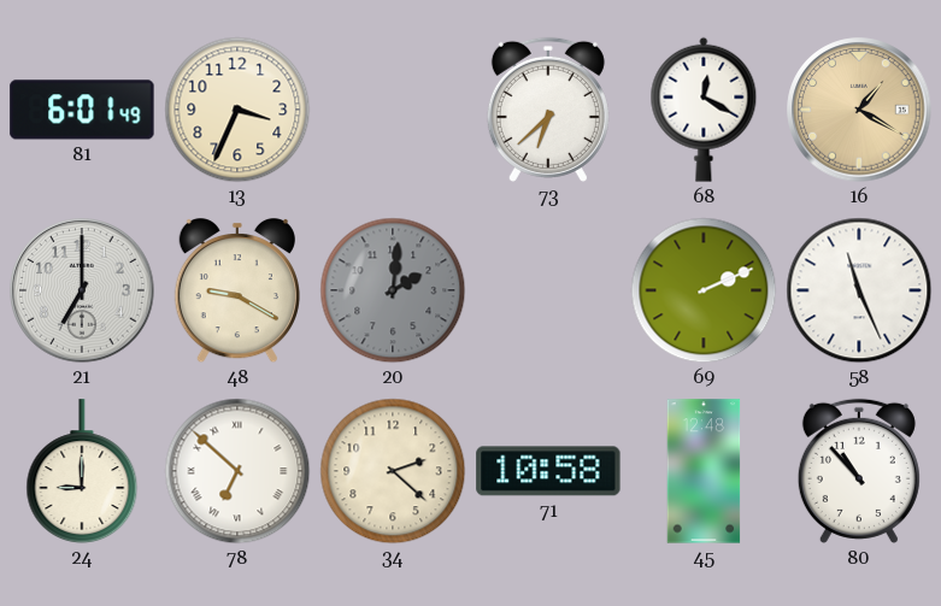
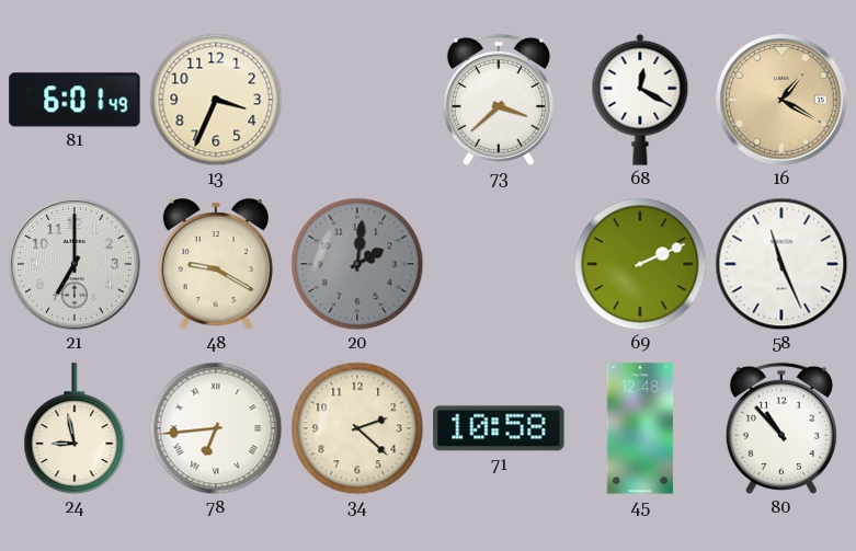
73: 6:38 -> 3:38
24: 9:00 -> 8:58
78: 6:52 -> 6:44
